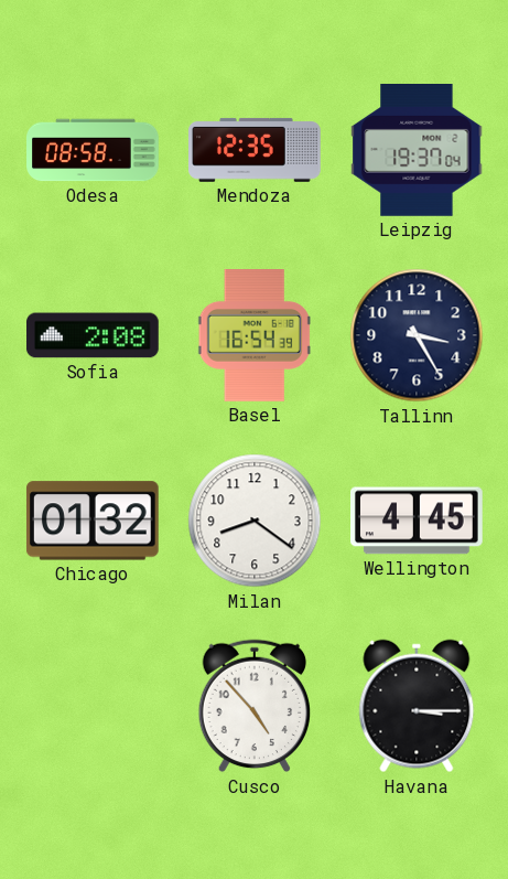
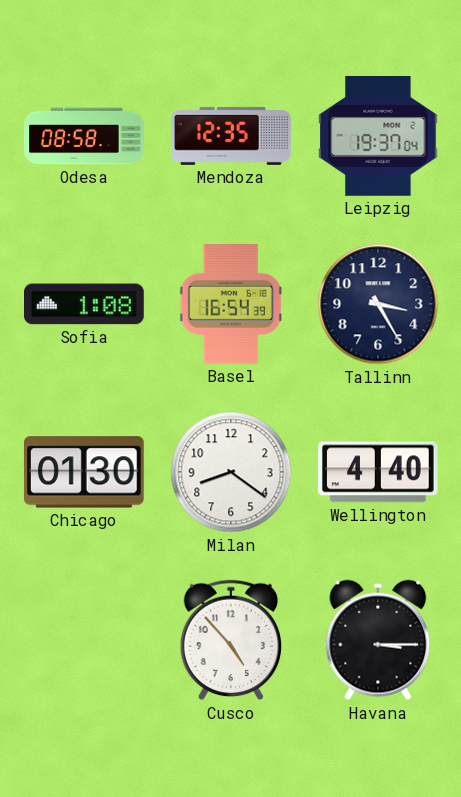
Sofia: 2:08 -> 1:08
Chicago: 01:32 -> 01:30
Wellington: 4:45 -> 4:40
